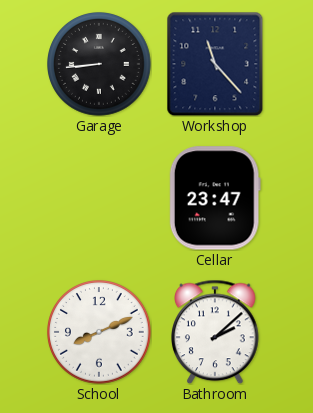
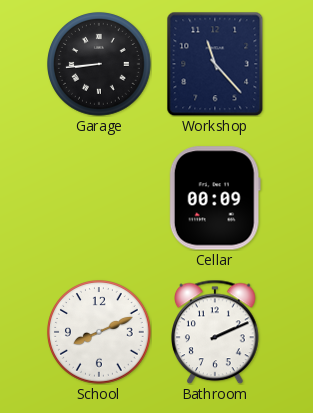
Cellar: 23:47 -> 00:09
Bathroom: 2:08 -> 2:11
